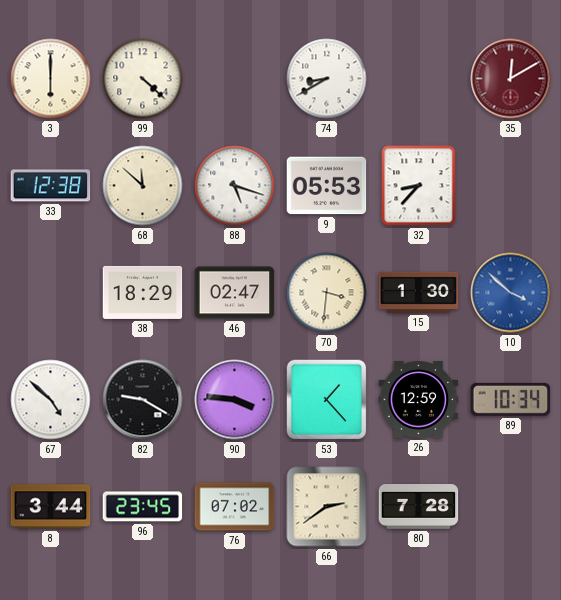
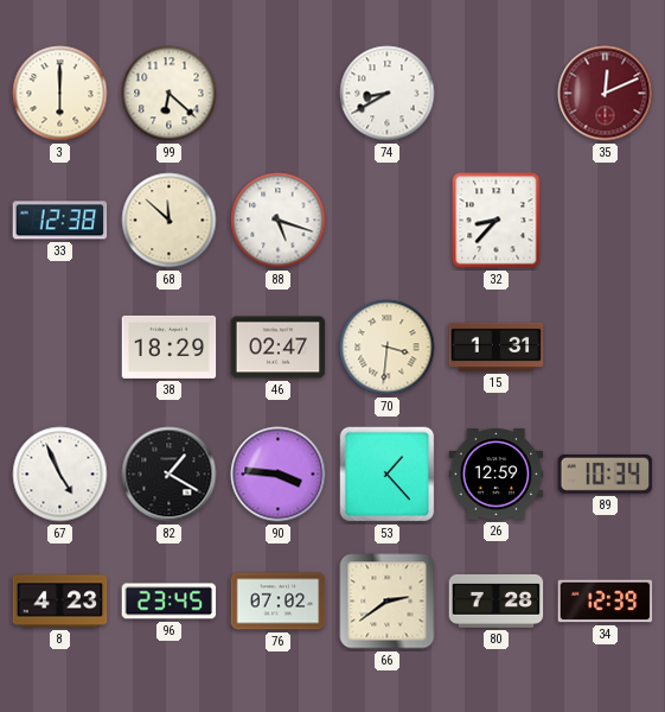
99: 4:22 -> 6:22
35: 12:10 -> 12:11
9: 05:53 -> none
15: 1:30 -> 1:31
10: 3:52 -> none
67: 4:52 -> 4:56
82: 9:20 -> 1:20
8: 3:44 -> 4:23
34: none -> 12:39
